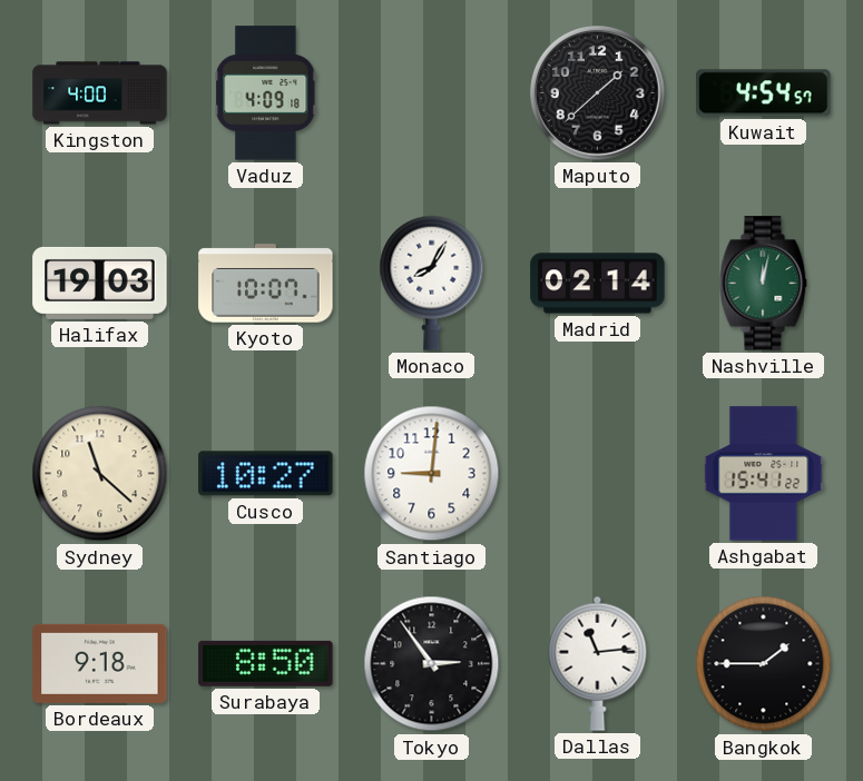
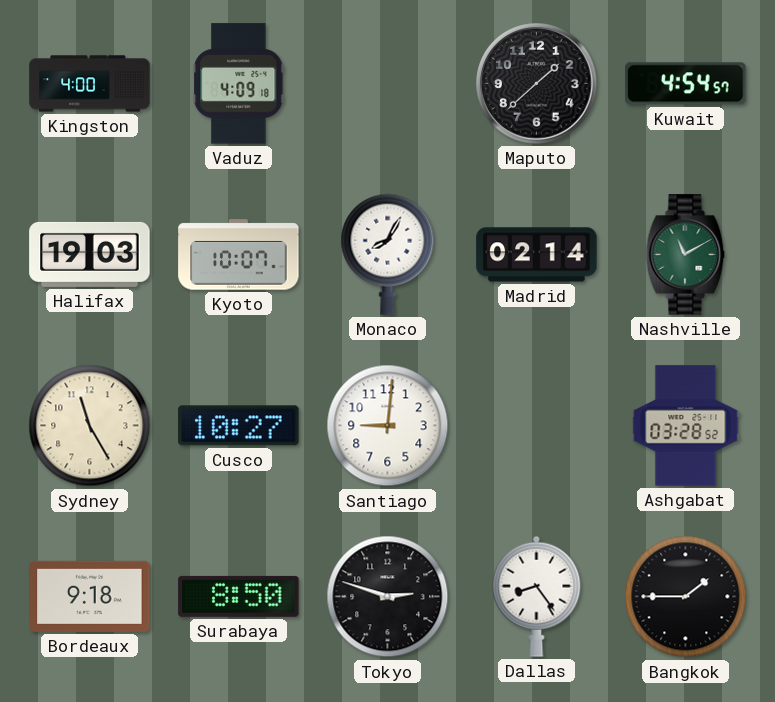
Nashville: 12:02 -> 11:10
Sydney: 11:22 -> 11:25
Ashgabat: 15:41 -> 03:28
Tokyo: 2:54 -> 2:48
Dallas: 11:14 -> 8:24
